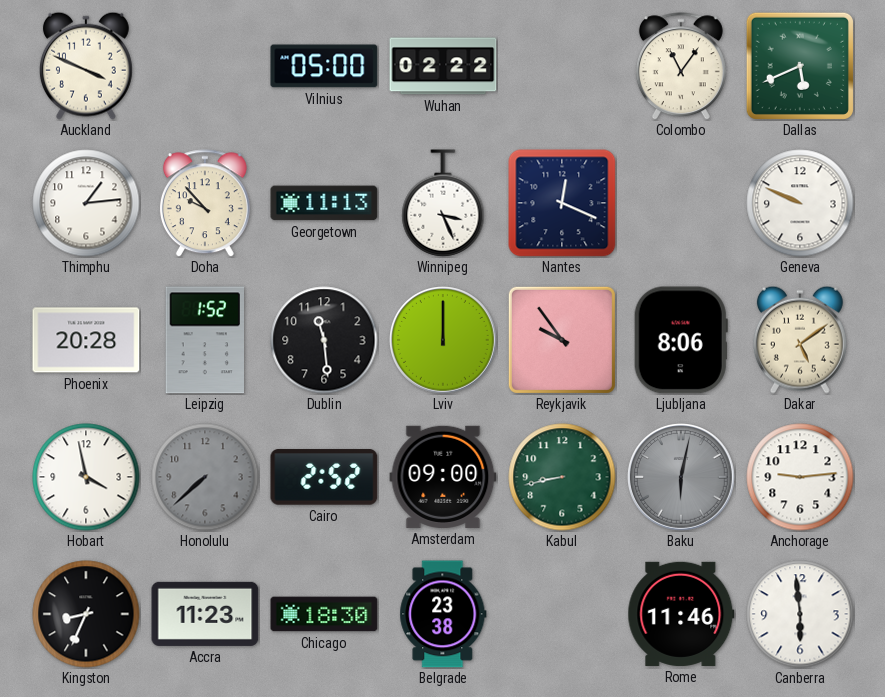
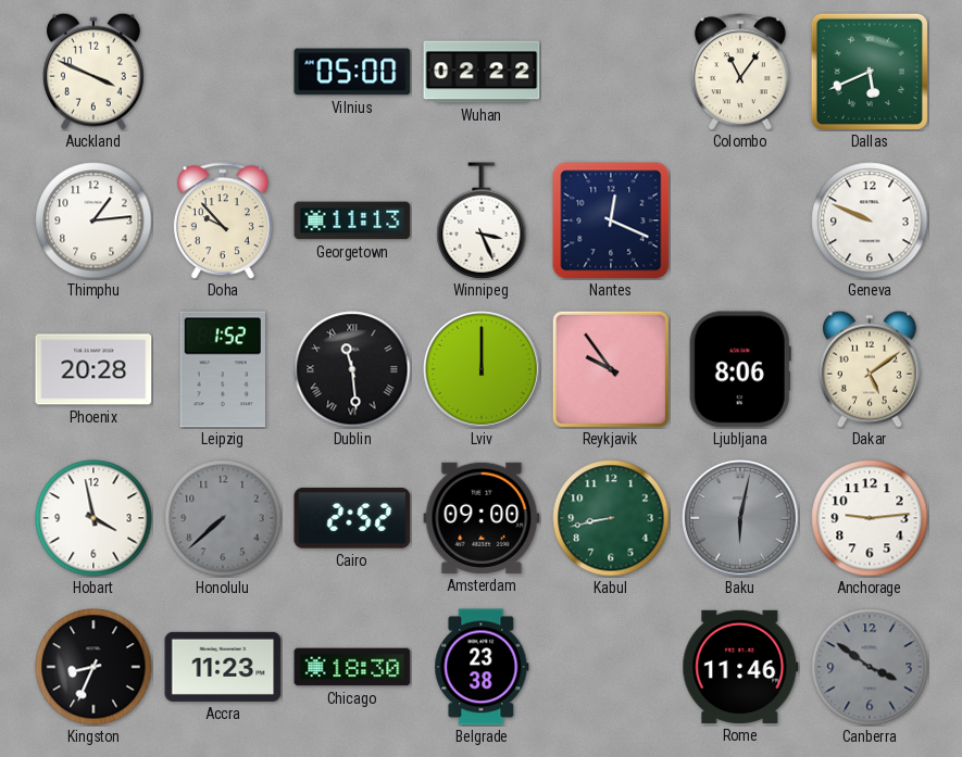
Dublin numerals: Arabic -> Roman
Canberra: 5:59 -> 3:51
Canberra dial: white -> grey
